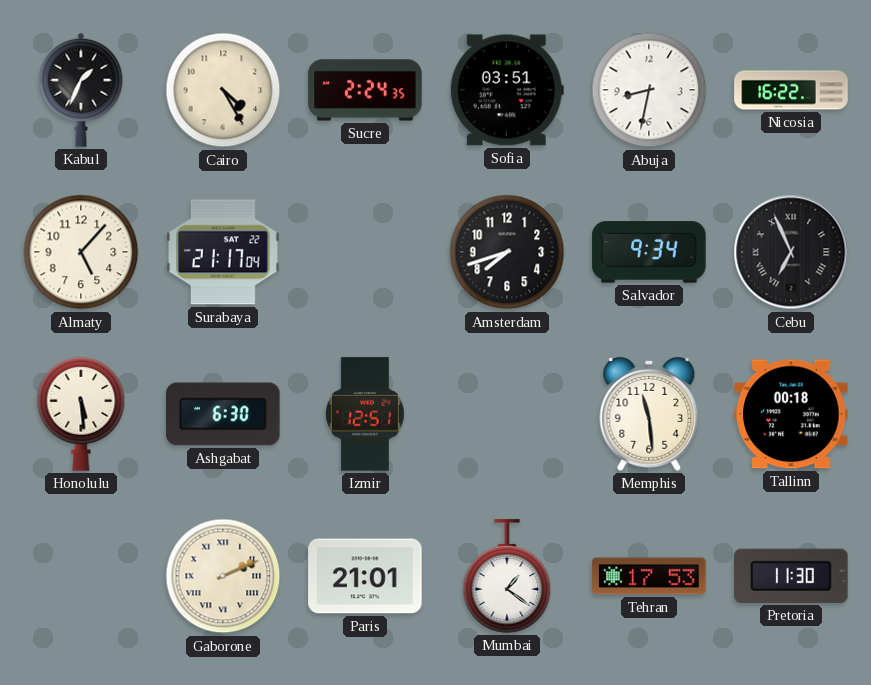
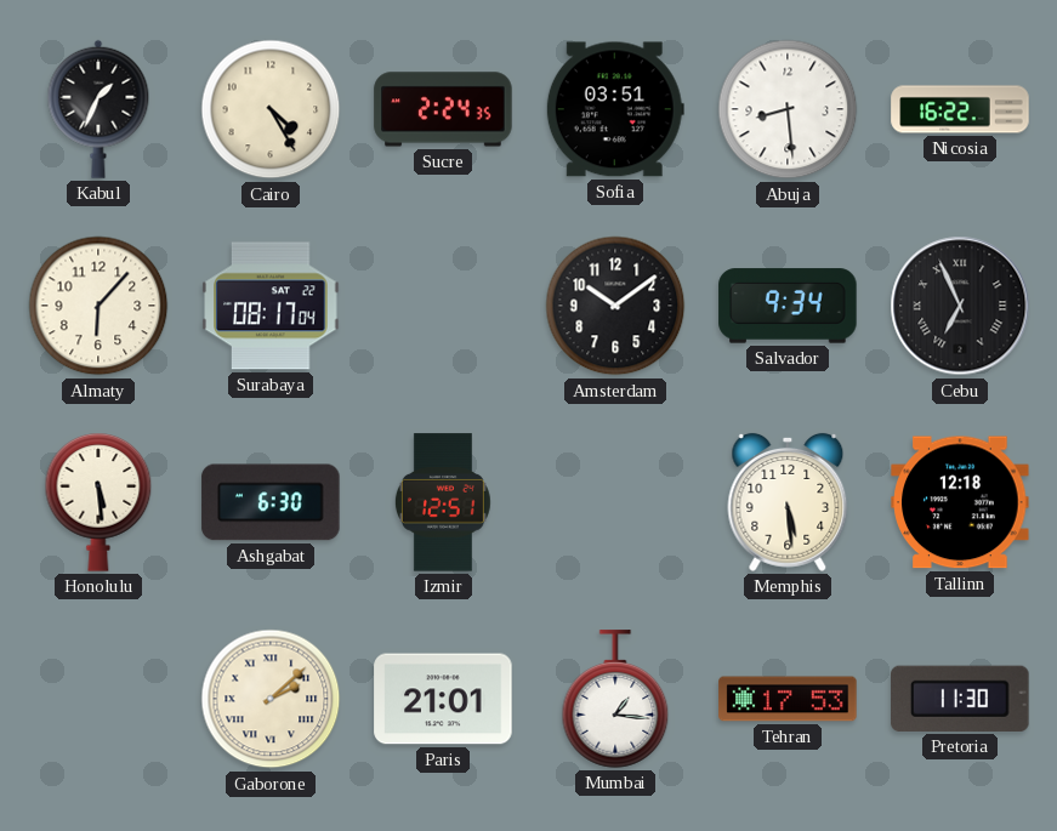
Abuja: 8:32 -> 8:29
Almaty: 5:07 -> 6:07
Surabaya: 21:17 -> 08:17
Amsterdam: 7:42 -> 10:09
Memphis: 11:29 -> 5:29
Tallinn: 00:18 -> 12:18
Gaborone: 2:11 -> 2:08
Mumbai: 1:21 -> 1:16
